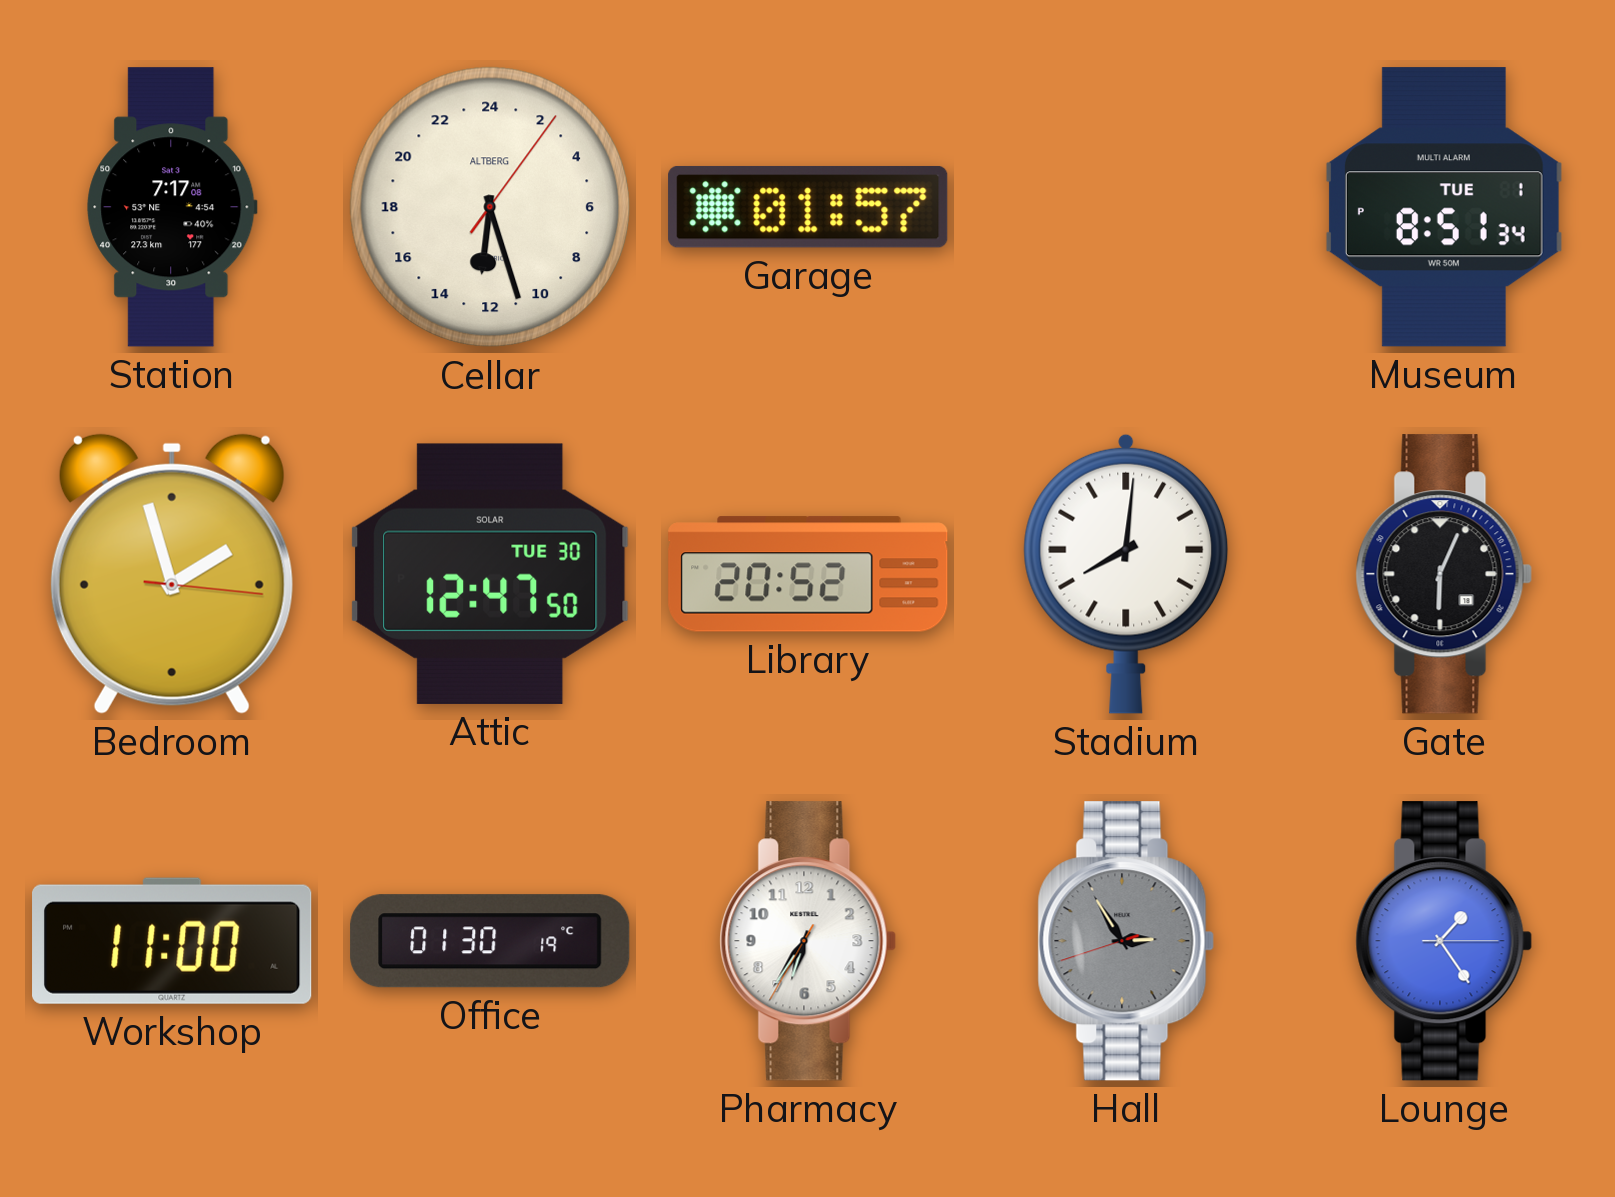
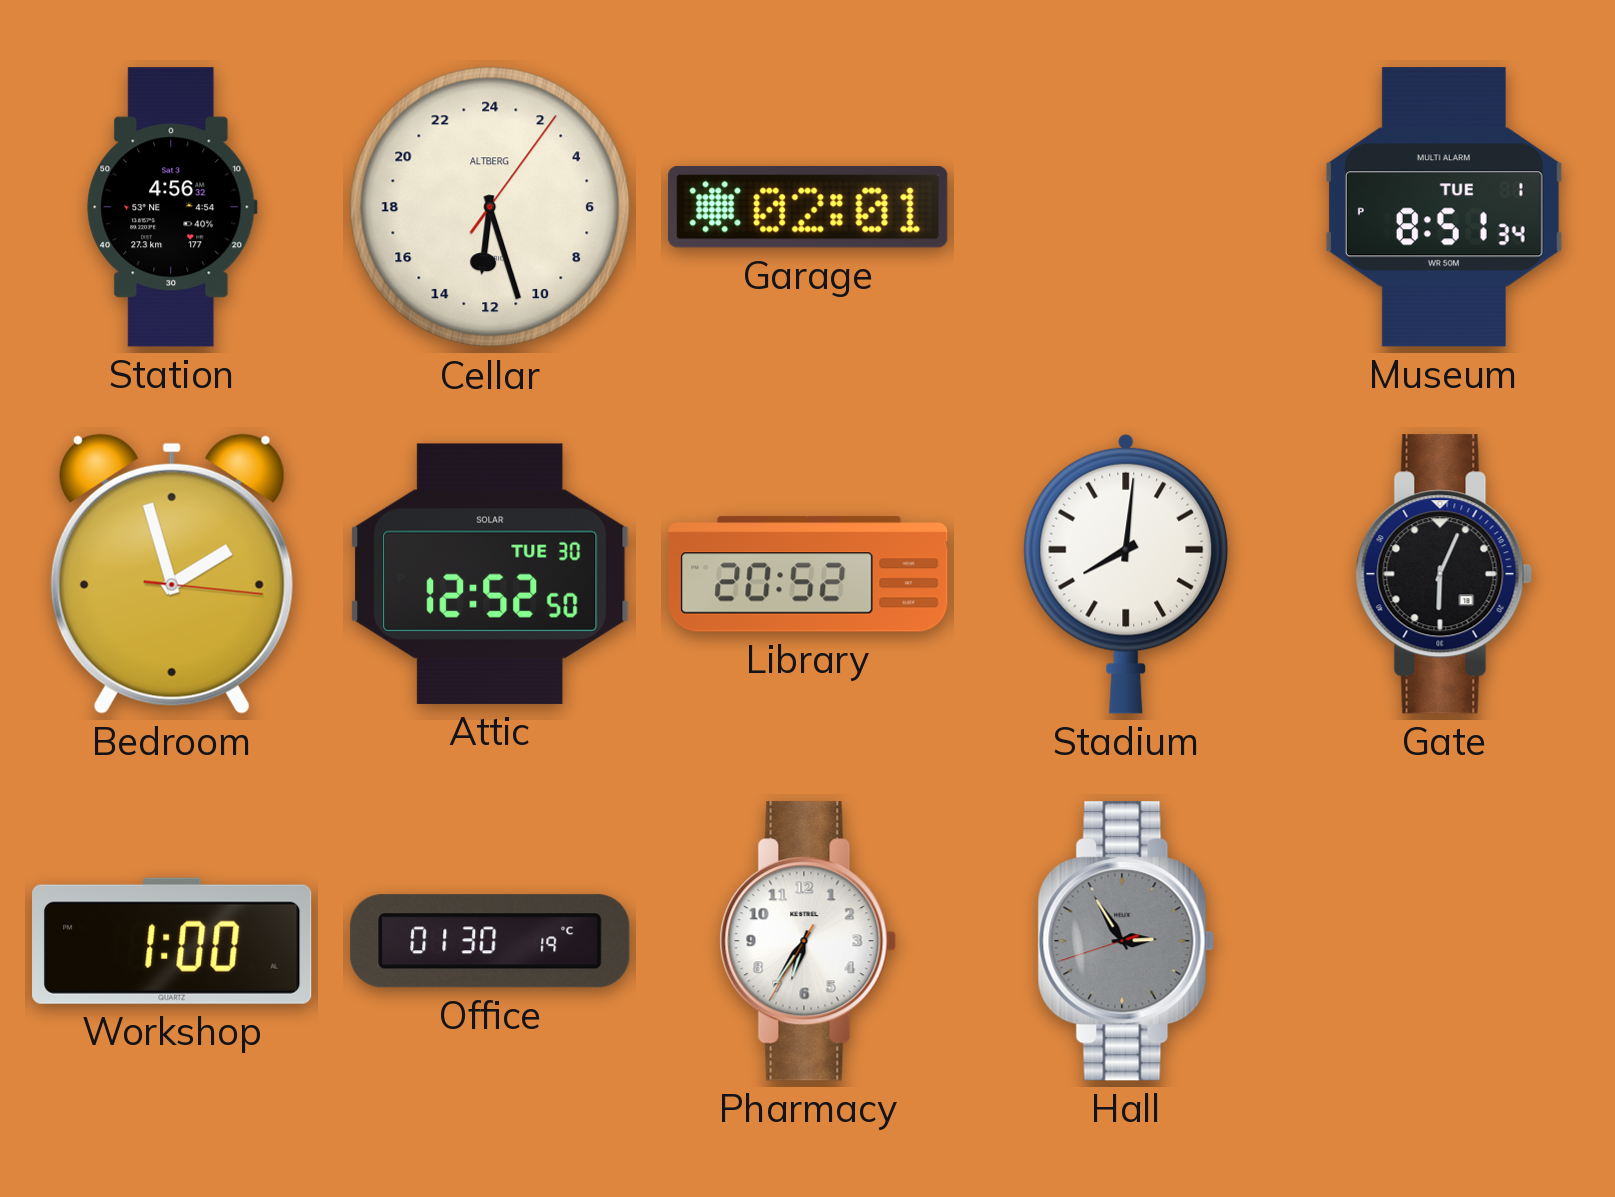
Station: 7:17 -> 4:56
Garage: 01:57 -> 02:01
Attic: 12:47 -> 12:52
Workshop: 11:00 -> 1:00
Lounge: 1:24 -> none
